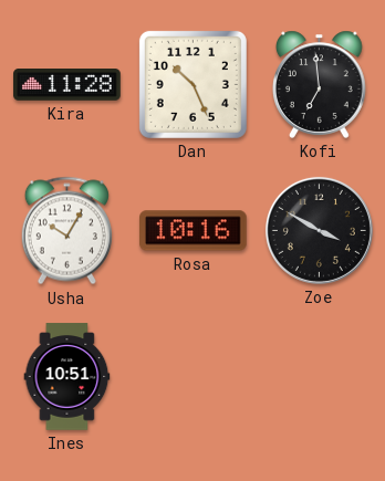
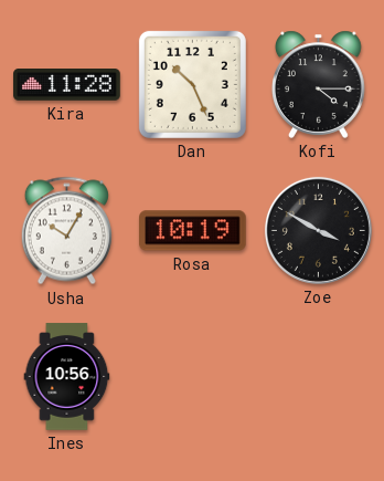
Kofi: 6:59 -> 4:15
Rosa: 10:16 -> 10:19
Ines: 10:51 -> 10:56
